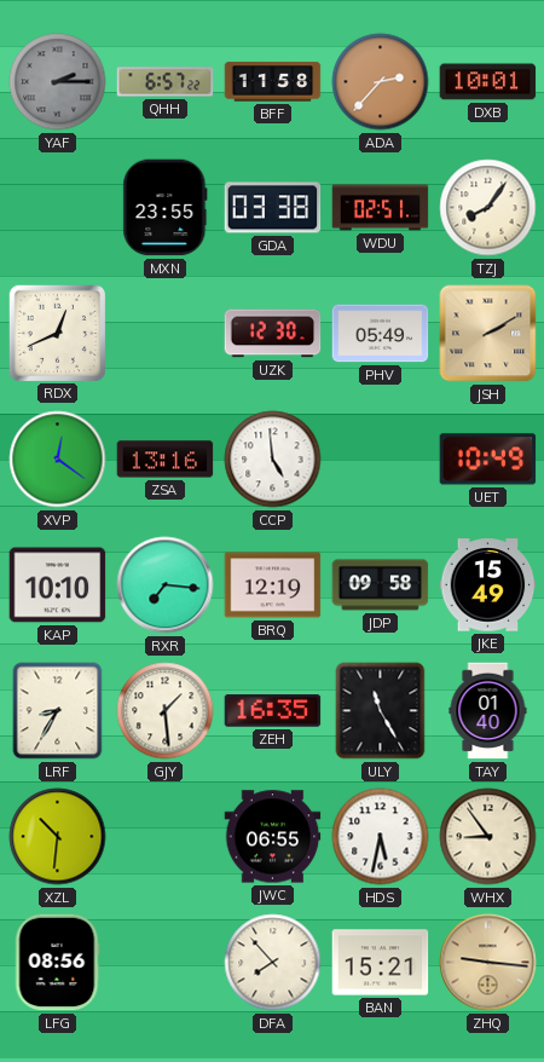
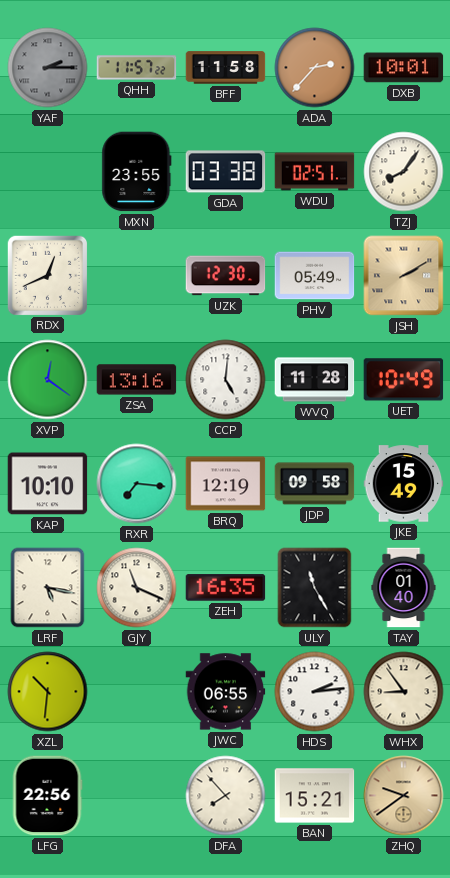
QHH: 6:57 -> 11:57
CCP: 4:59 -> 5:01
WVQ: none -> 11:28
LRF: 8:35 -> 5:17
GJY: 1:29 -> 11:19
HDS: 5:32 -> 2:14
LFG: 08:56 -> 22:56
ZHQ: 9:16 -> 9:39
